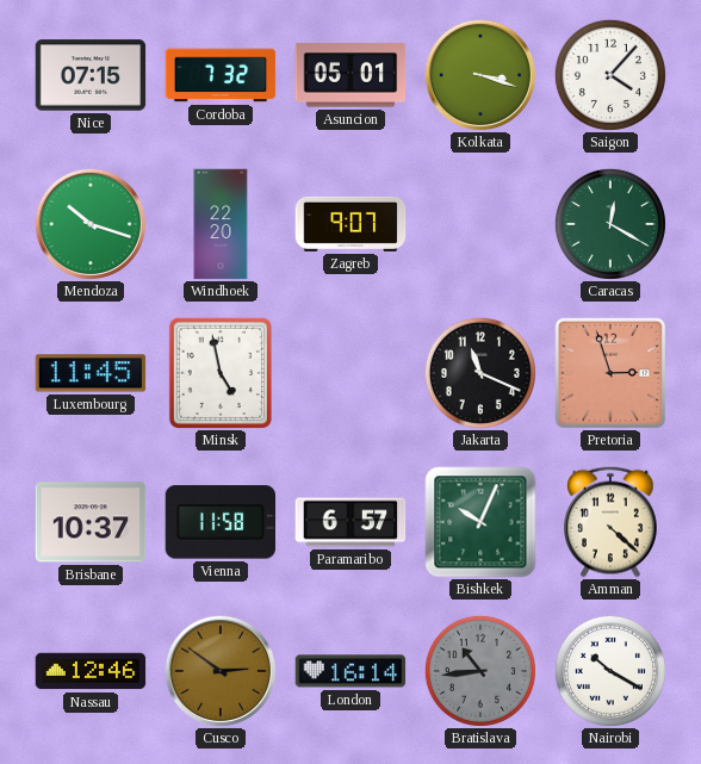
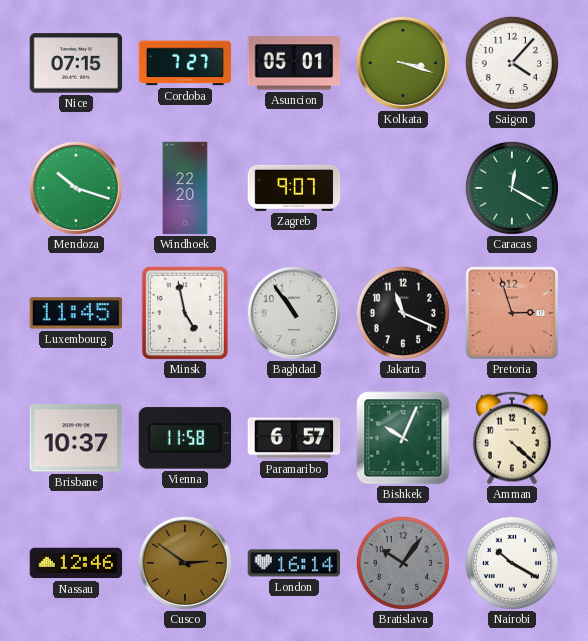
Cordoba: 7:32 -> 7:27
Baghdad: none -> 10:54
Bratislava: 10:44 -> 10:06
